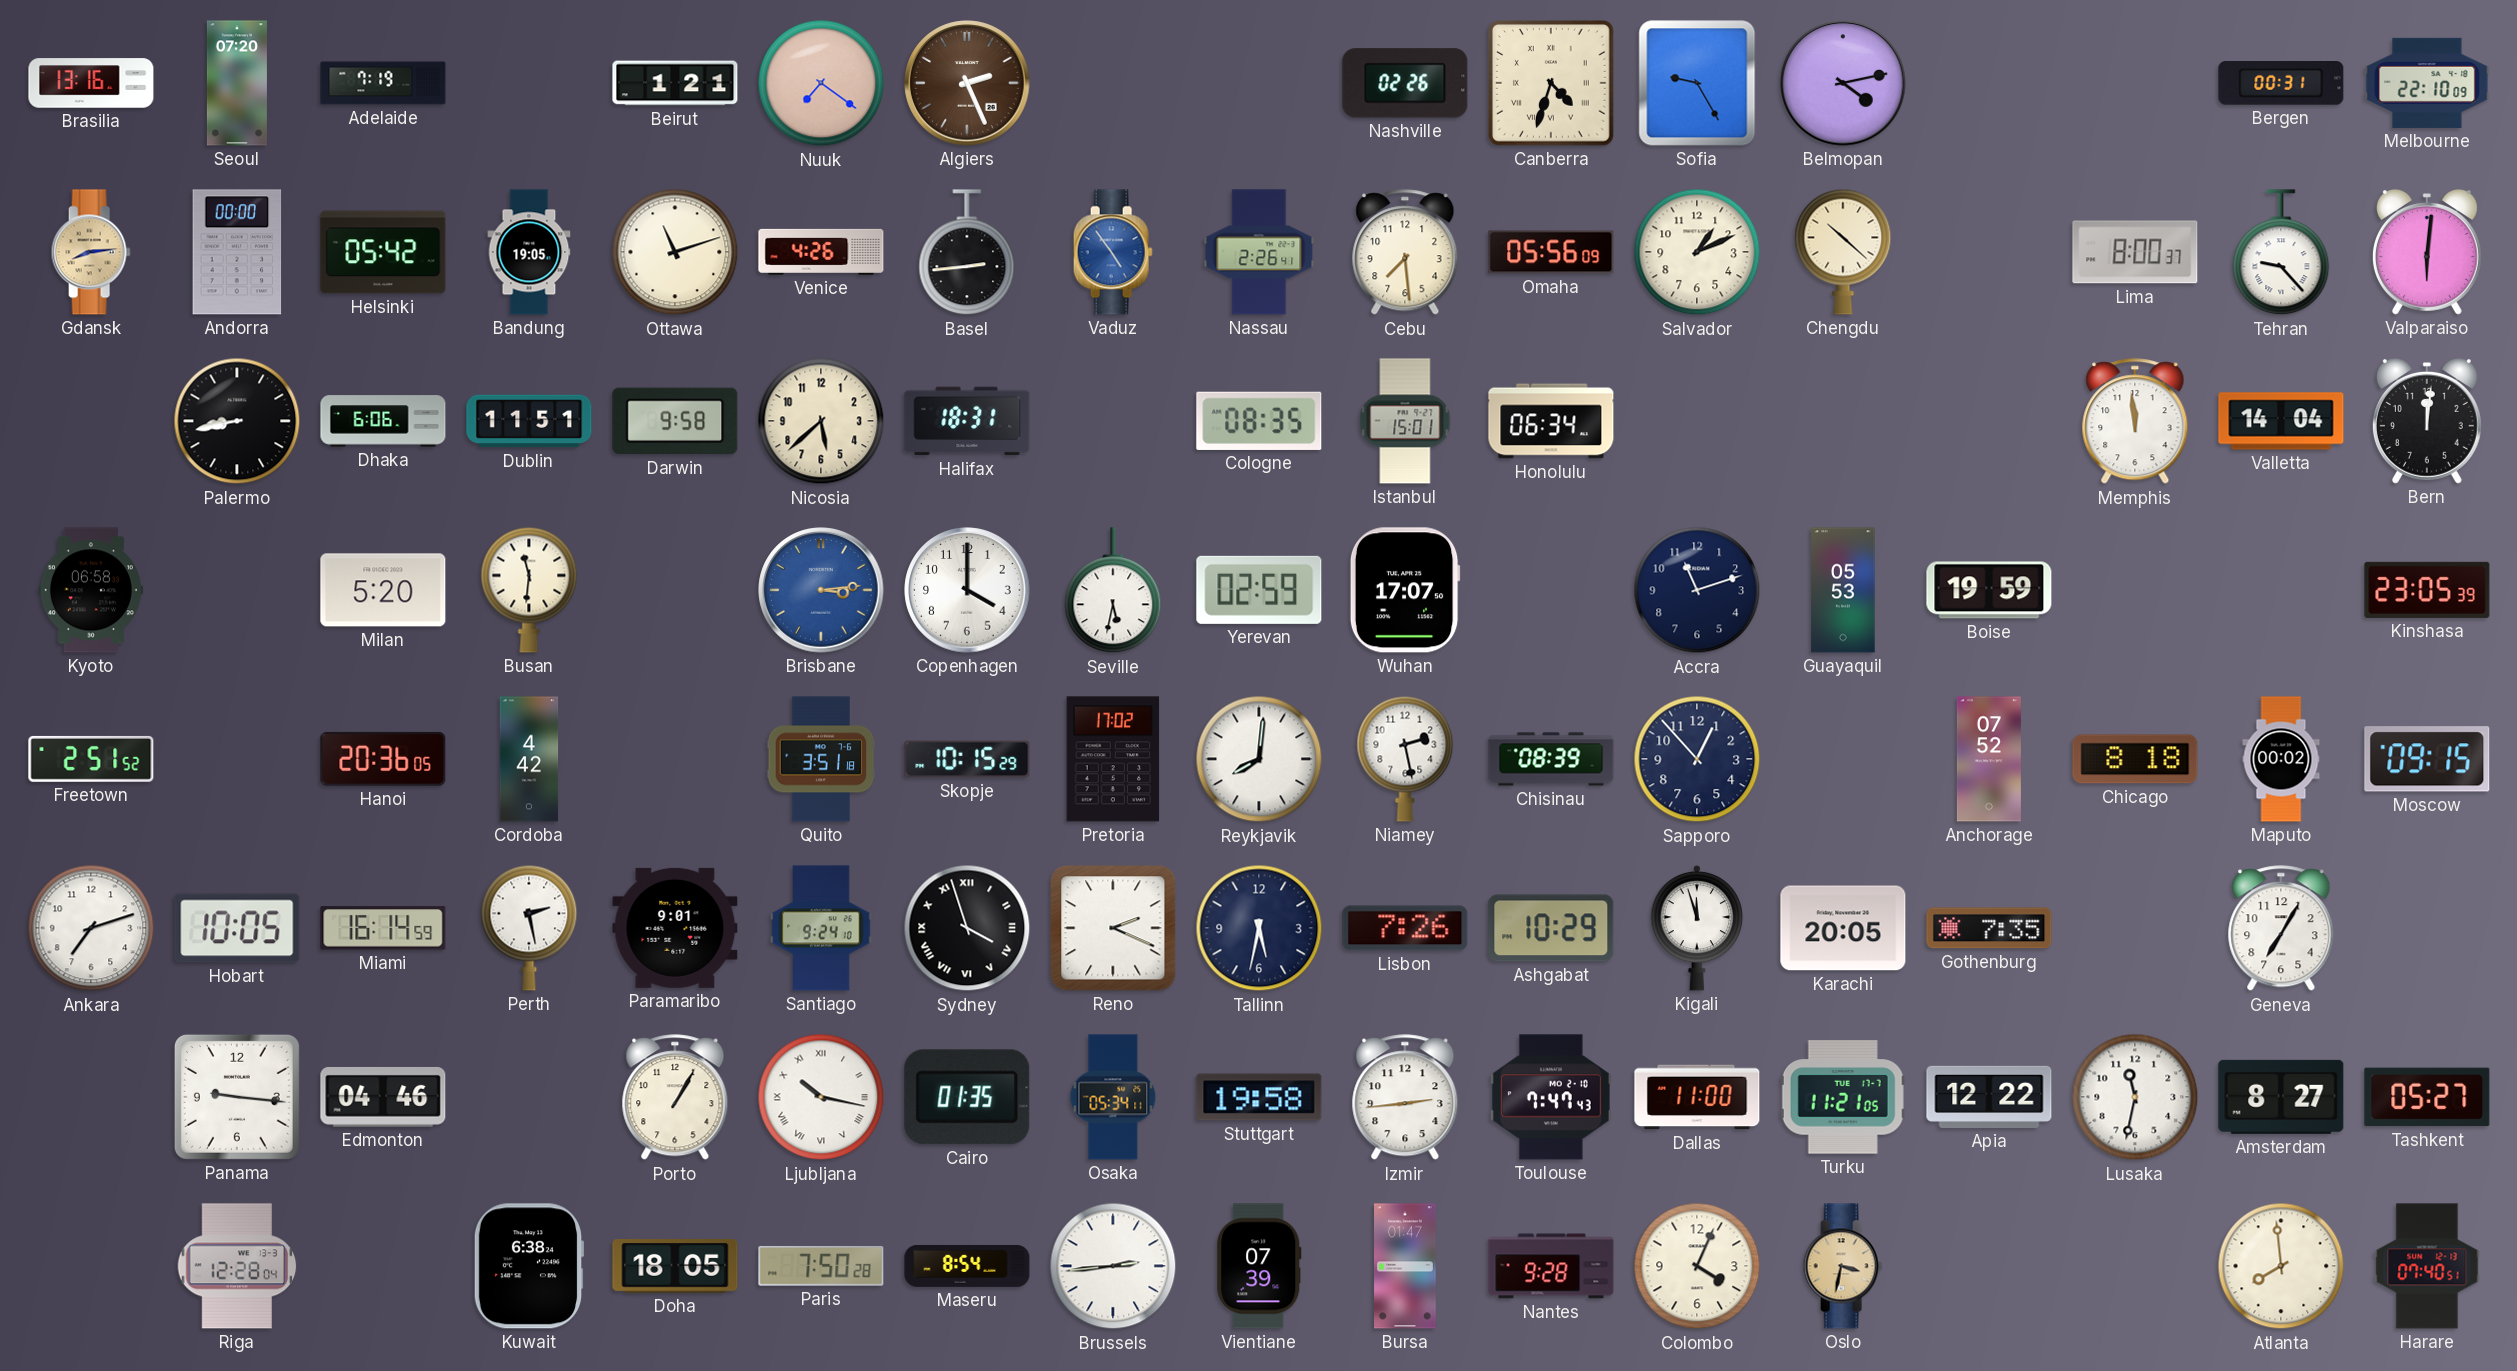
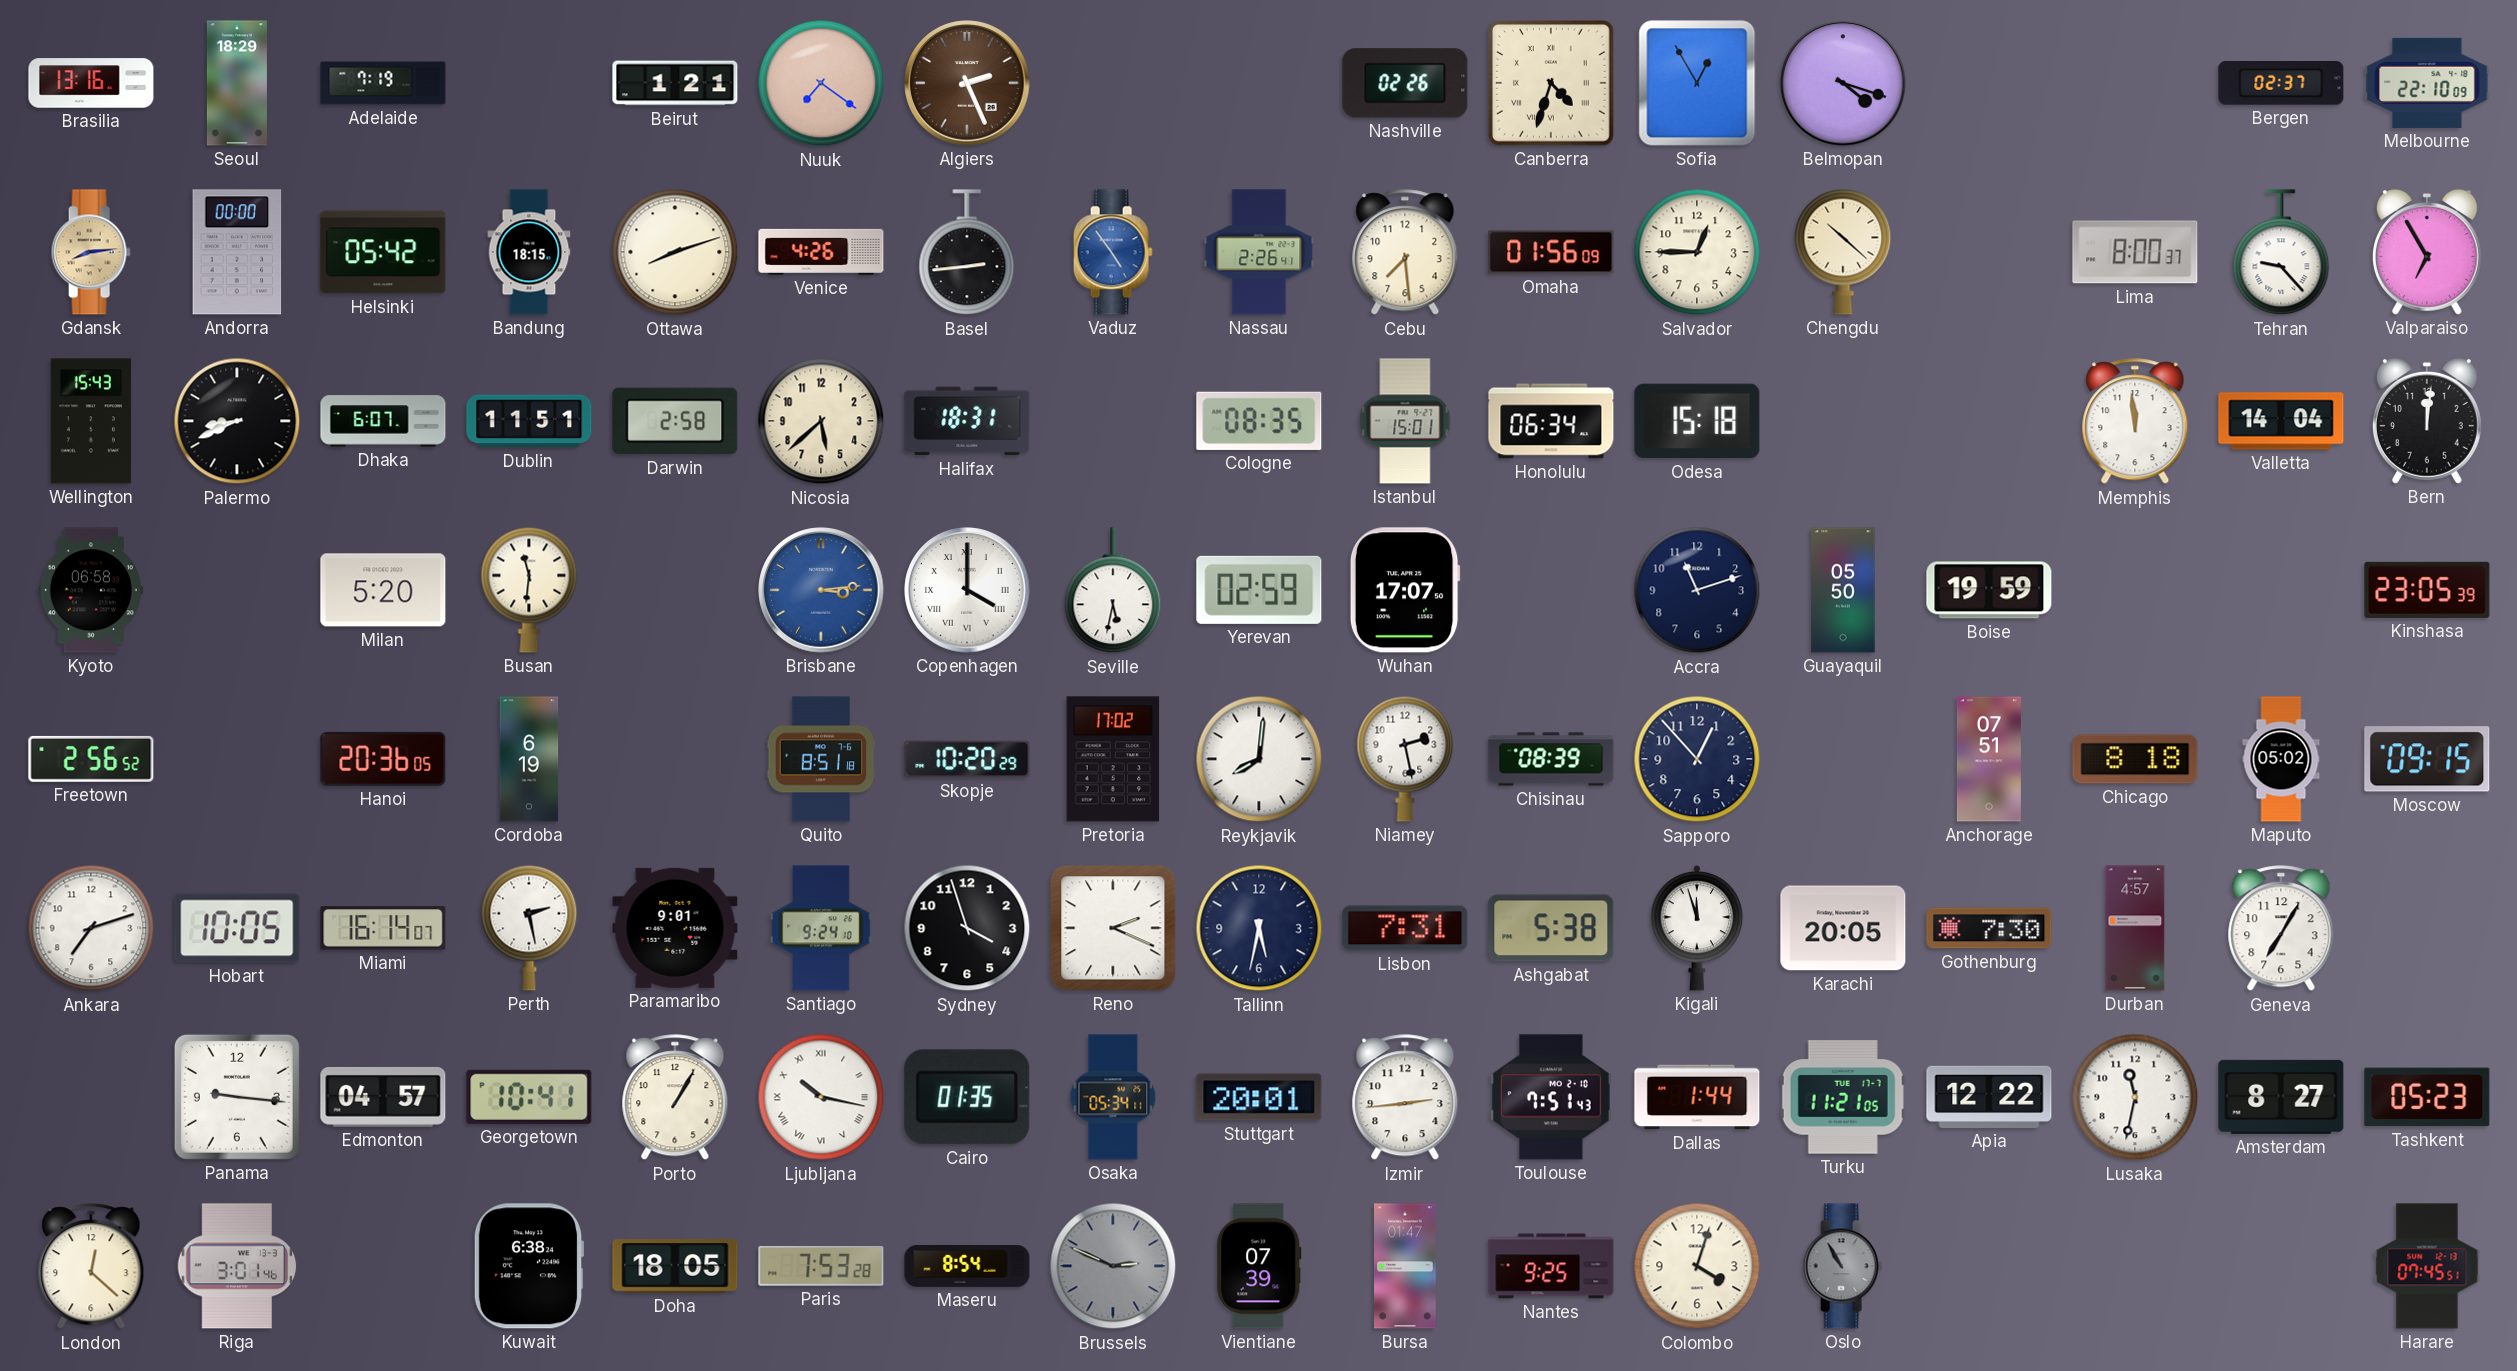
Seoul: 07:20 -> 18:29
Sofia: 9:25 -> 12:55
Belmopan: 4:13 -> 4:18
Bergen: 00:31 -> 02:37
Bandung: 19:05 -> 18:15
Ottawa: 11:12 -> 8:12
Omaha: 05:56 -> 01:56
Salvador: 1:11 -> 12:45
Valparaiso: 6:01 -> 6:55
Wellington: none -> 15:43
Palermo: 8:43 -> 8:41
Dhaka: 6:06 -> 6:07
Darwin: 9:58 -> 2:58
Odesa: none -> 15:18
Copenhagen numerals: Arabic -> Roman
Guayaquil: 05:53 -> 05:50
Freetown: 2:51 -> 2:56
Cordoba: 4:42 -> 6:19
Quito: 3:51 -> 8:51
Skopje: 10:15 -> 10:20
Anchorage: 07:52 -> 07:51
Maputo: 00:02 -> 05:02
Miami: 16:14:59 -> 16:14:07
Sydney numerals: Roman -> Arabic
Lisbon: 7:26 -> 7:31
Ashgabat: 10:29 -> 5:38
Gothenburg: 7:35 -> 7:30
Durban: none -> 4:57
Edmonton: 04:46 -> 04:57
Georgetown: none -> 10:41
Stuttgart: 19:58 -> 20:01
Toulouse: 7:47 -> 7:51
Dallas: 11:00 -> 1:44
Tashkent: 05:27 -> 05:23
London: none -> 12:22
Riga: 12:28 -> 3:01
Paris: 7:50 -> 7:53
Brussels: 2:44 -> 2:49
Brussels dial: white -> grey
Nantes: 9:28 -> 9:25
Colombo: 4:04 -> 4:03
Oslo: 3:32 -> 10:55
Oslo dial: champagne -> grey
Atlanta: 7:59 -> none
Harare: 07:40 -> 07:45
